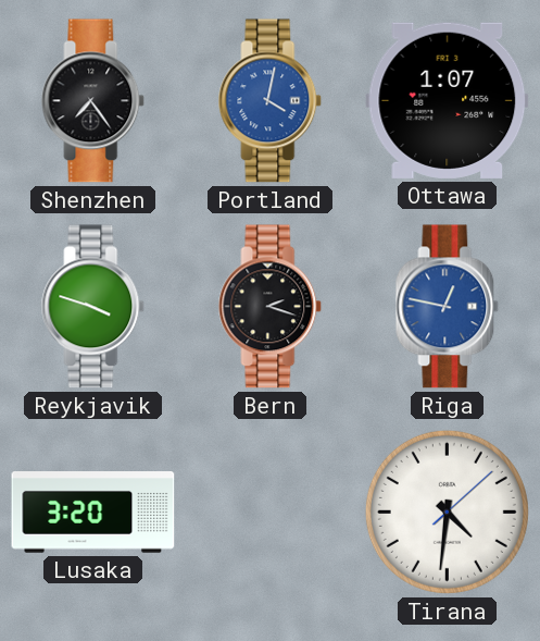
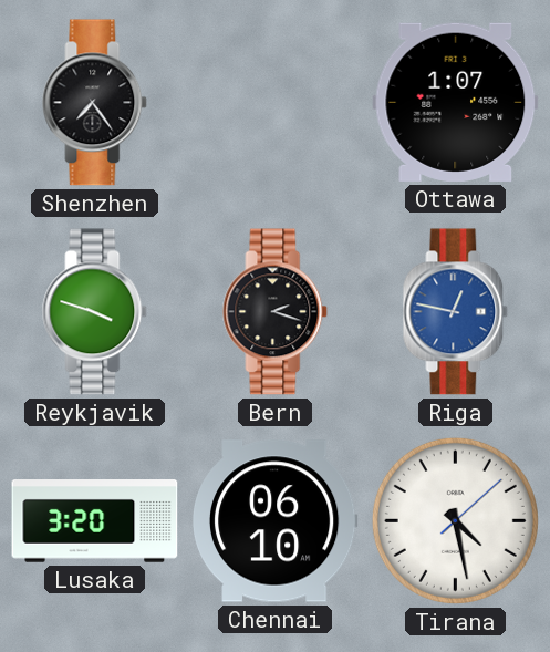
Portland: 4:02 -> none
Chennai: none -> 06:10
Tirana: 4:31 -> 4:28
